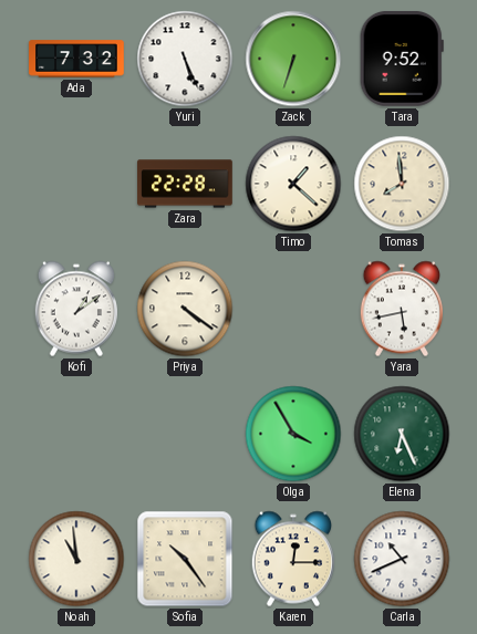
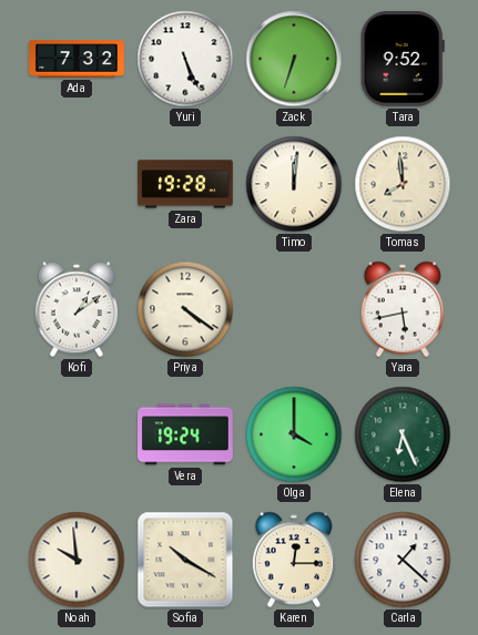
Zara: 22:28 -> 19:28
Timo: 1:22 -> 12:01
Vera: none -> 19:24
Olga: 3:55 -> 4:00
Noah: 10:59 -> 9:59
Sofia: 10:24 -> 10:20
Carla: 10:41 -> 1:22
